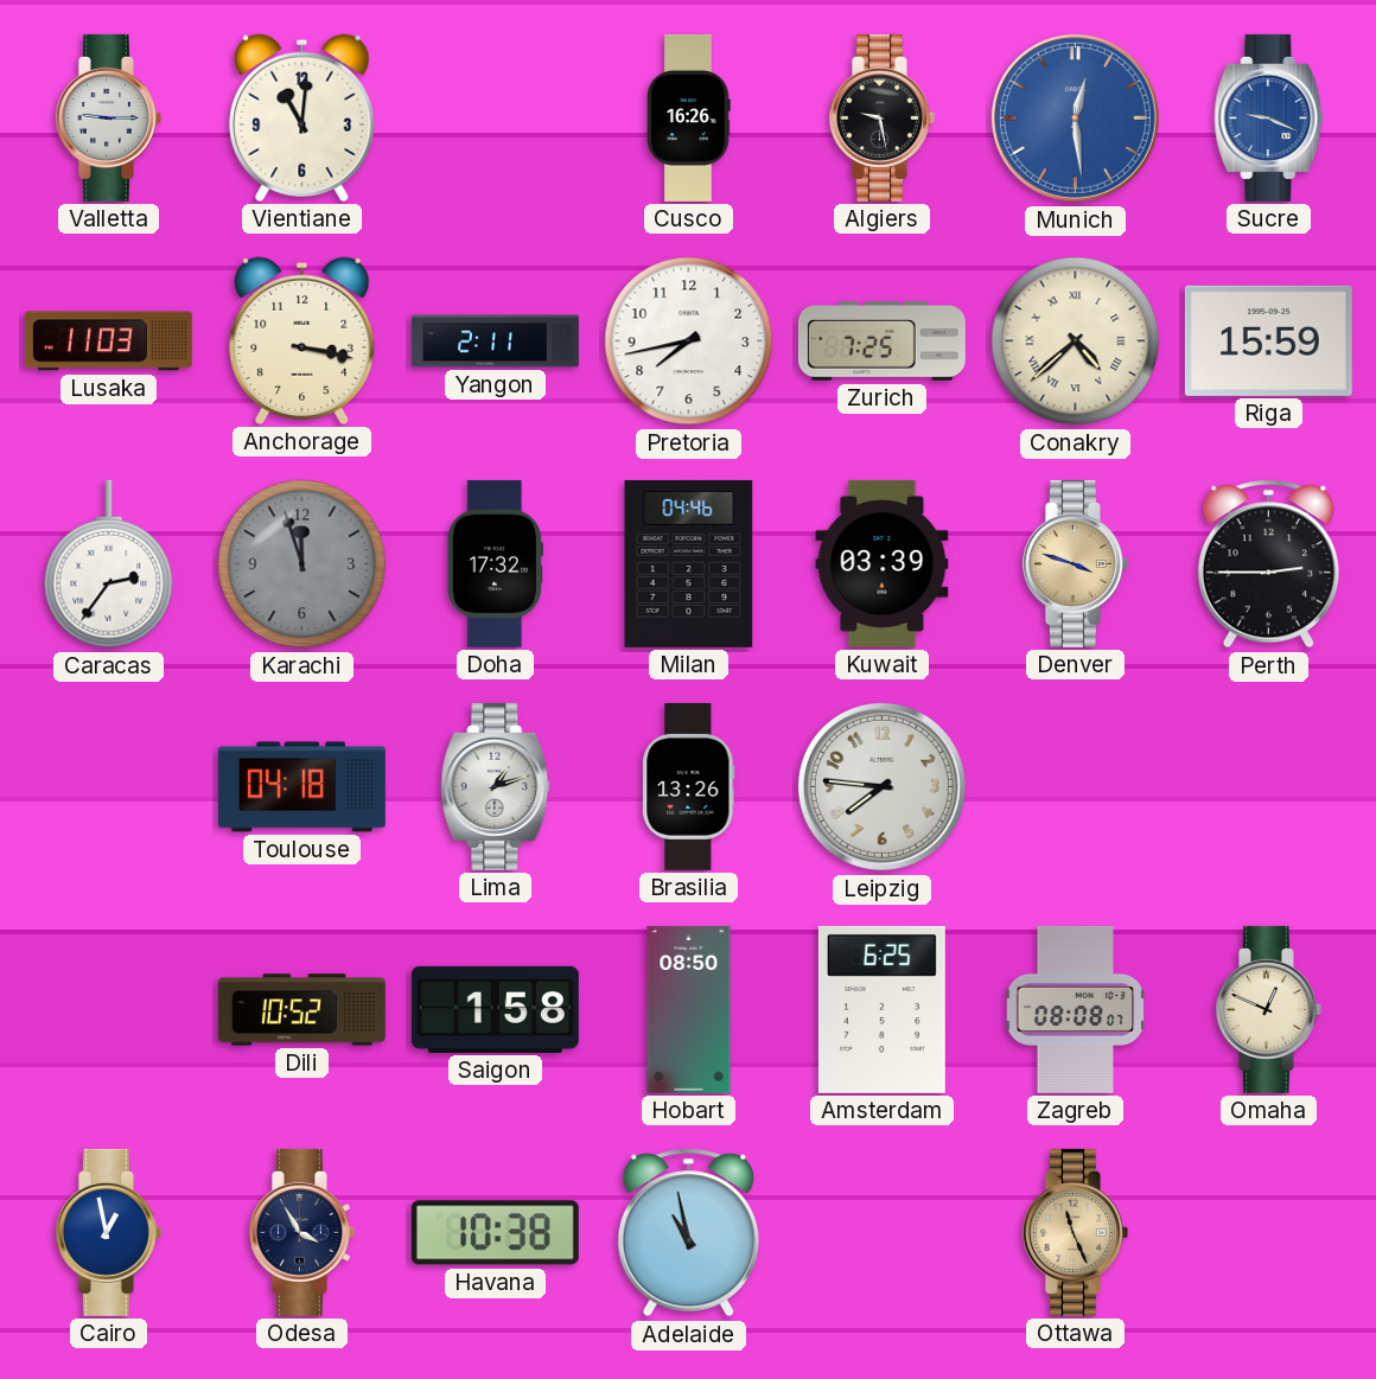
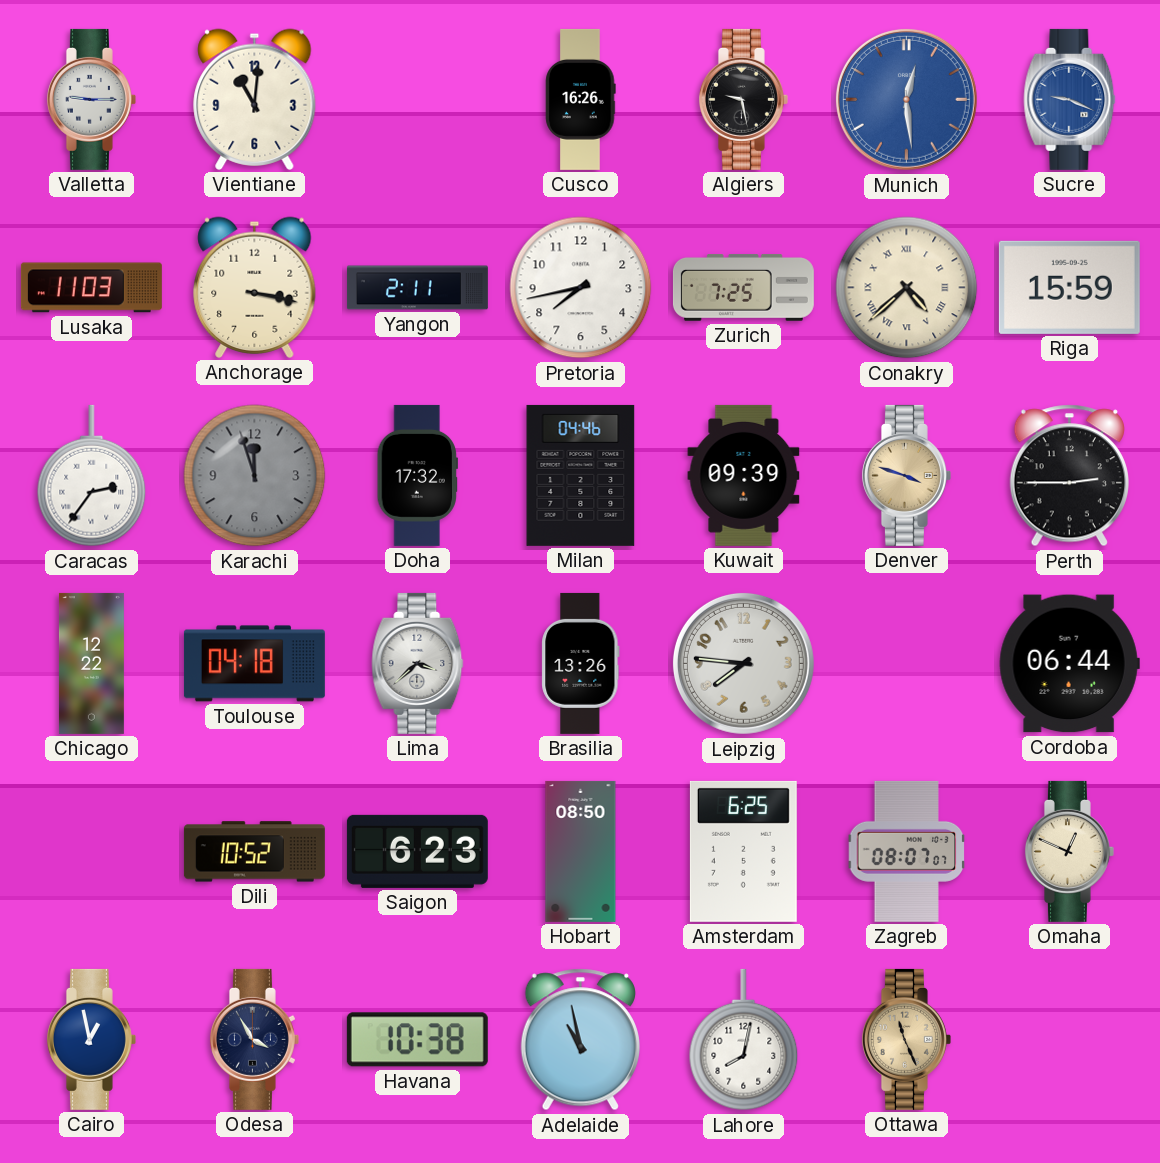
Kuwait: 03:39 -> 09:39
Chicago: none -> 12:22
Lima: 1:12 -> 3:38
Cordoba: none -> 06:44
Saigon: 1:58 -> 6:23
Zagreb: 08:08 -> 08:07
Lahore: none -> 8:02
